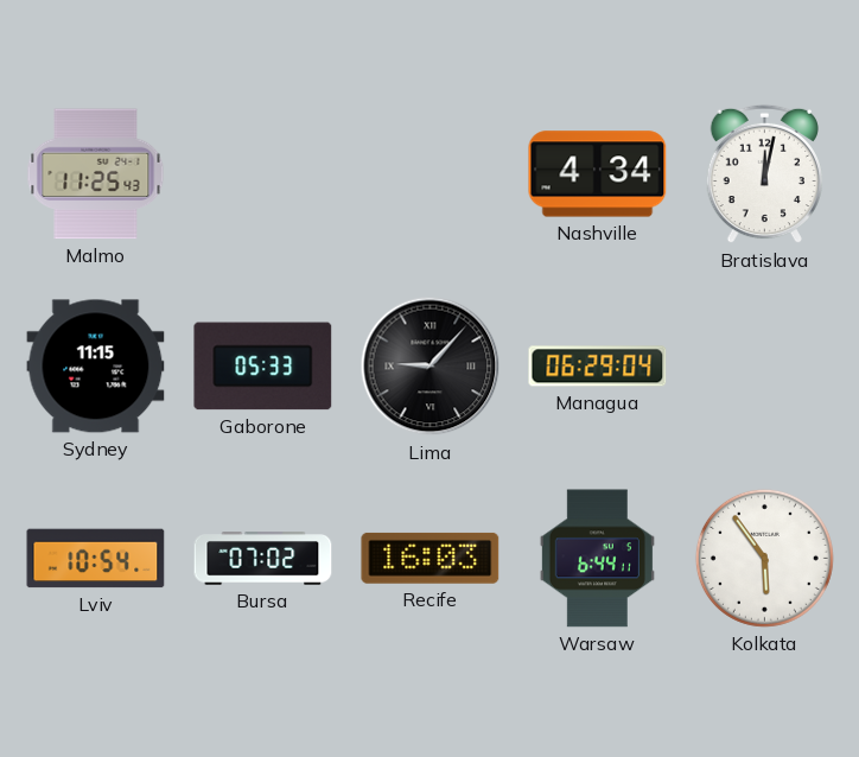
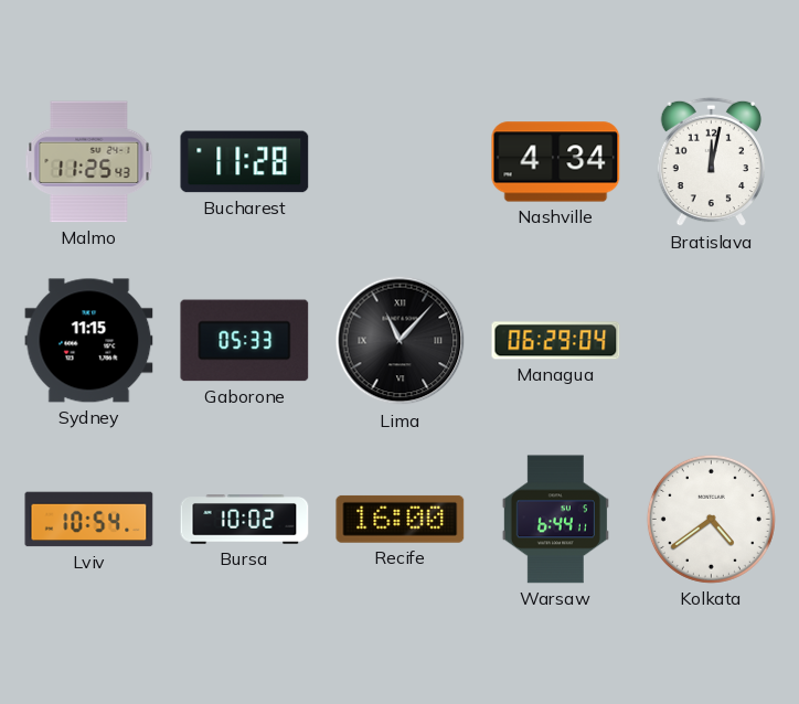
Bucharest: none -> 11:28
Lima: 9:07 -> 11:07
Bursa: 07:02 -> 10:02
Recife: 16:03 -> 16:00
Kolkata: 5:54 -> 4:39
